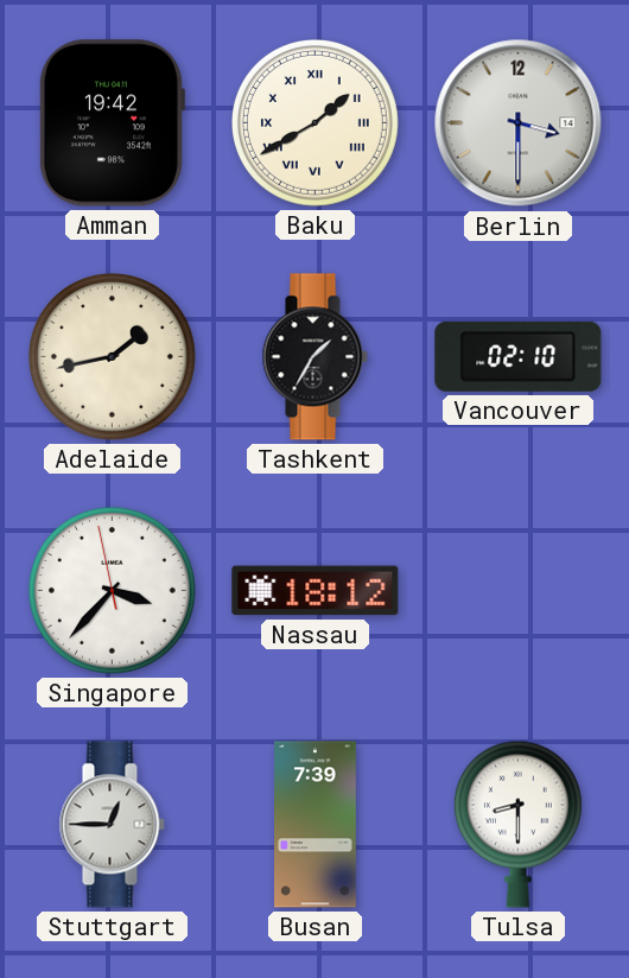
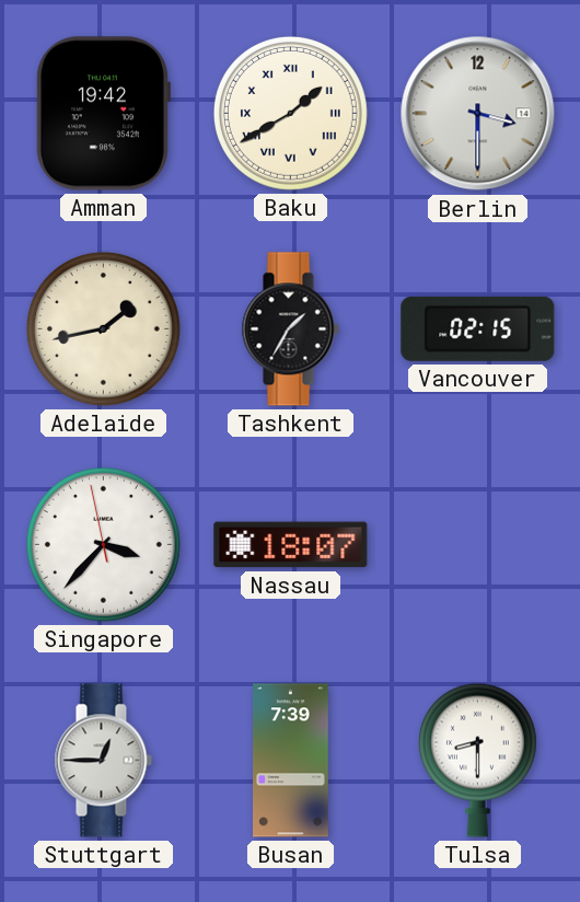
Vancouver: 02:10 -> 02:15
Nassau: 18:12 -> 18:07
